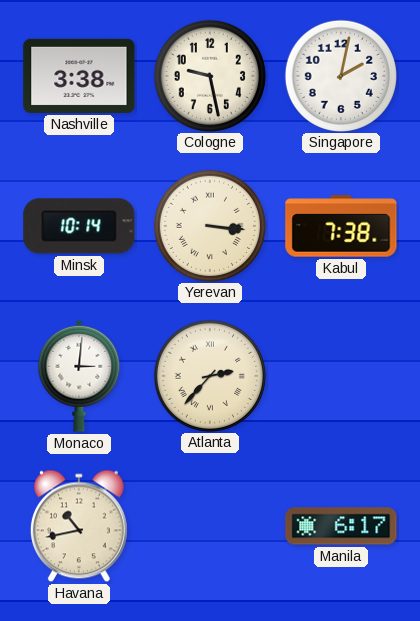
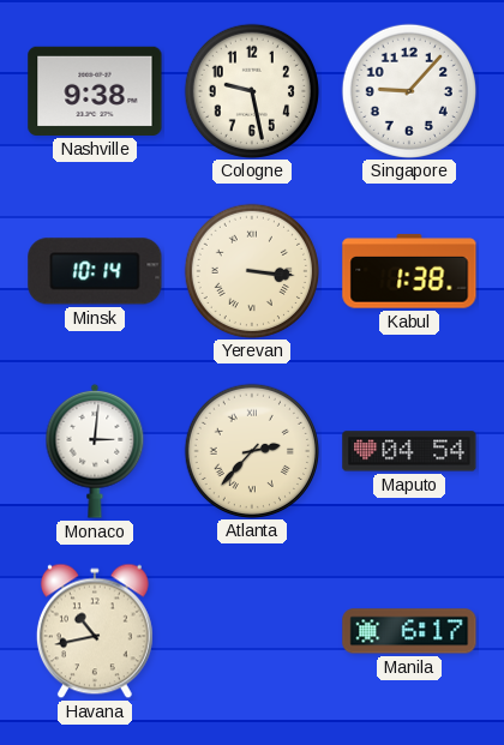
Nashville: 3:38 -> 9:38
Singapore: 2:02 -> 9:07
Kabul: 7:38 -> 1:38
Maputo: none -> 04:54
